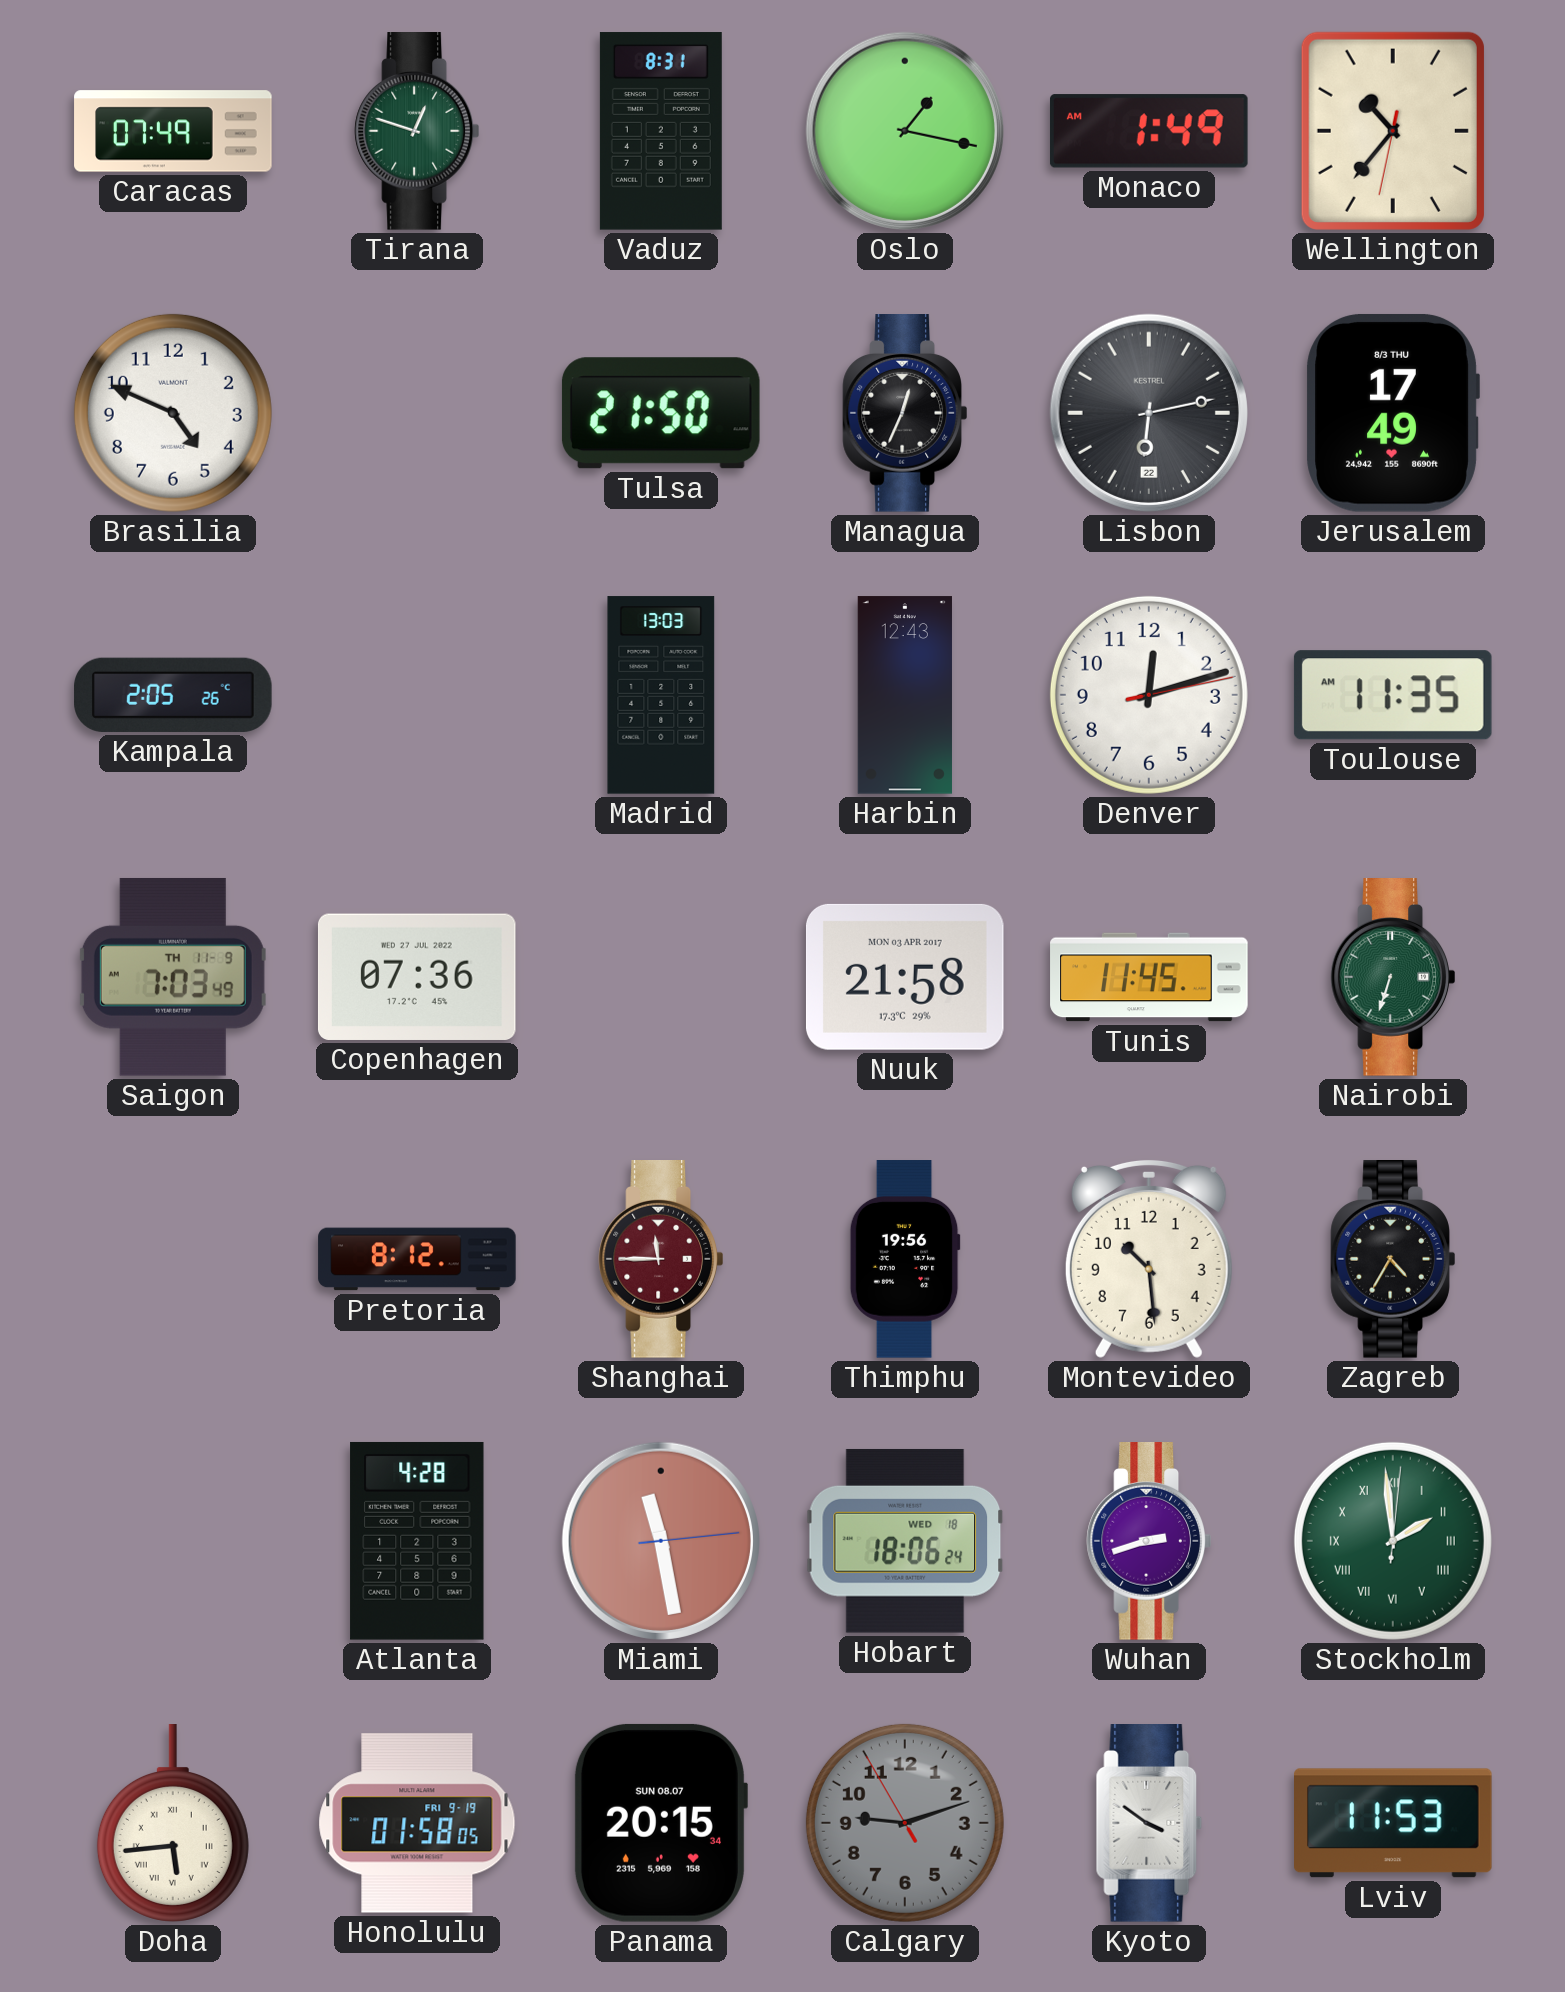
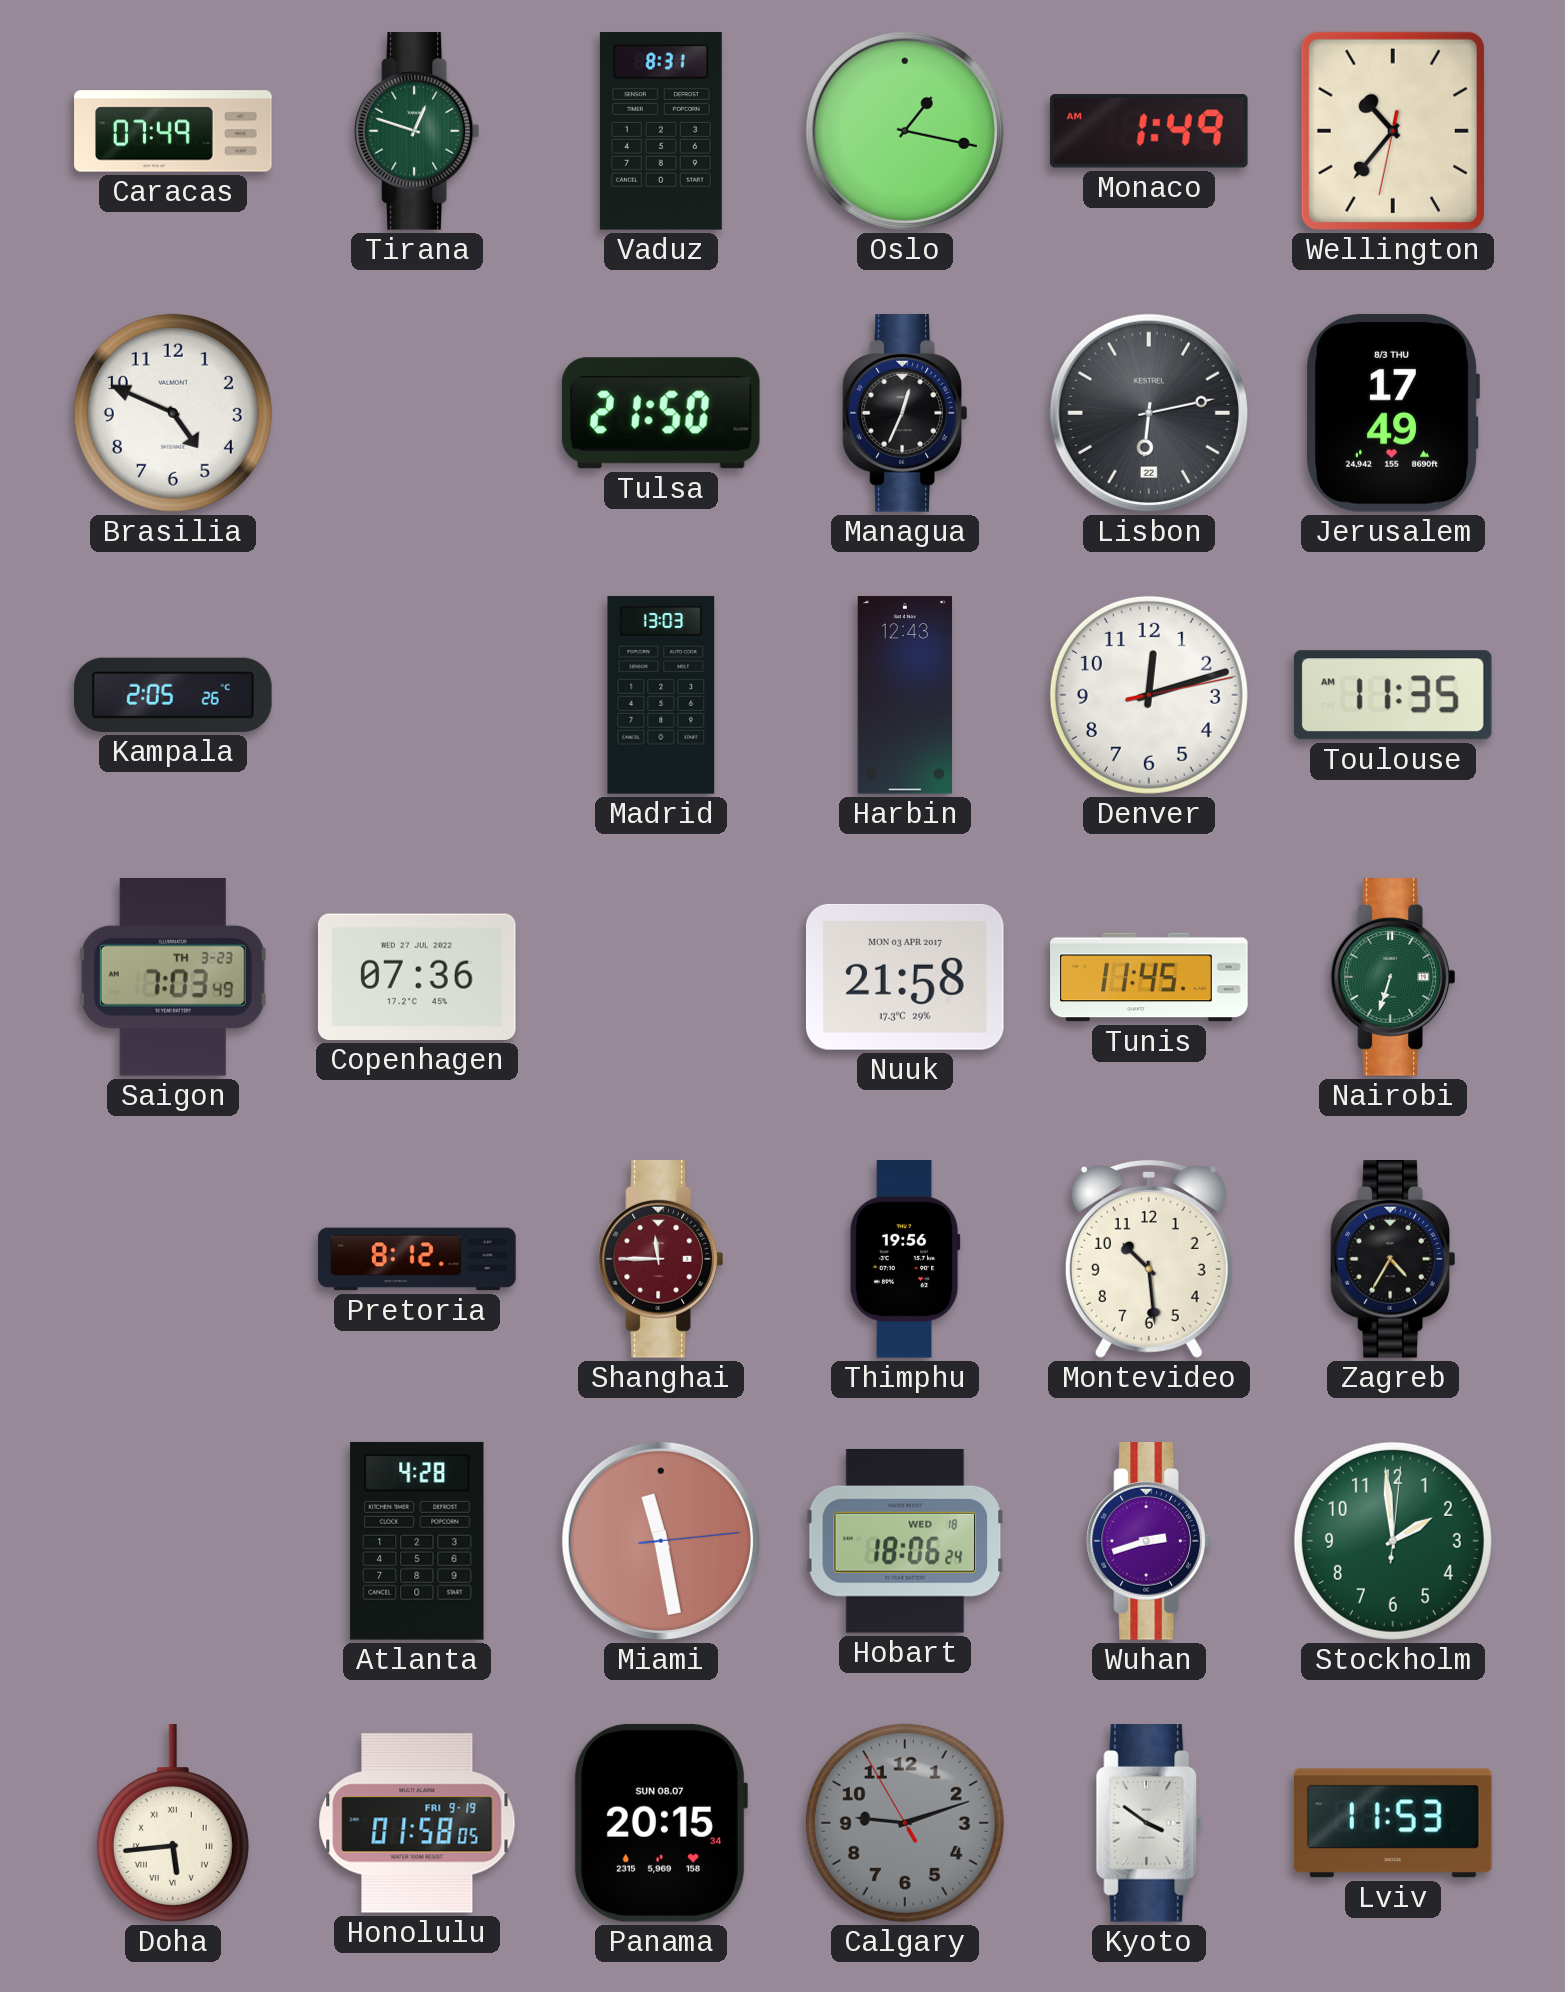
Saigon date: TH 11-9 -> TH 3-23
Stockholm numerals: Roman -> Arabic
